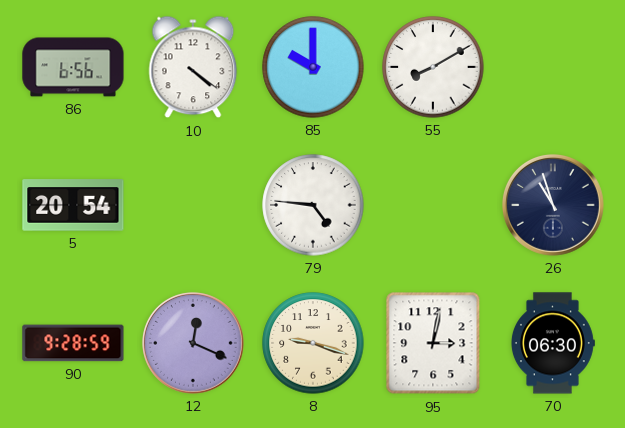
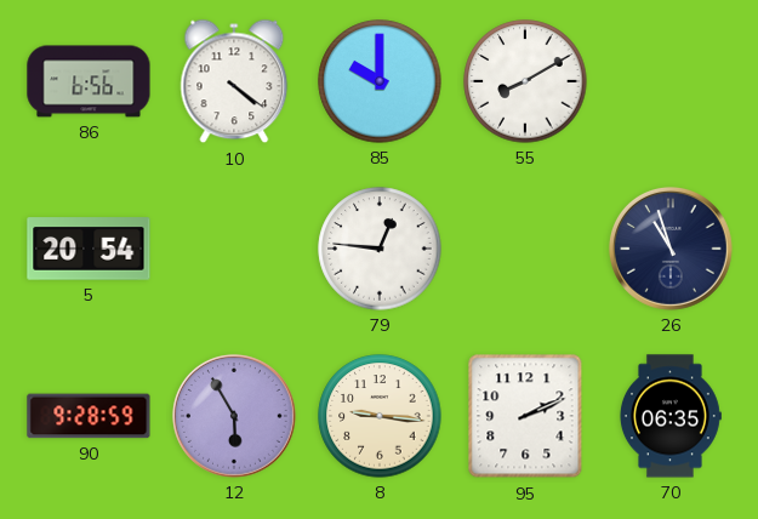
79: 4:46 -> 12:46
12: 12:19 -> 5:55
8: 9:18 -> 9:16
95: 3:02 -> 2:11
70: 06:30 -> 06:35
